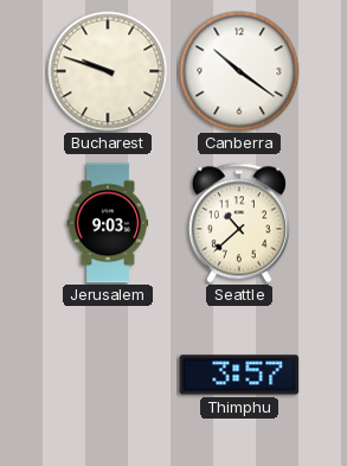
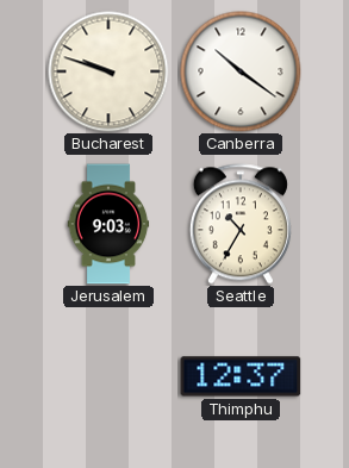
Seattle: 10:38 -> 10:35
Thimphu: 3:57 -> 12:37
